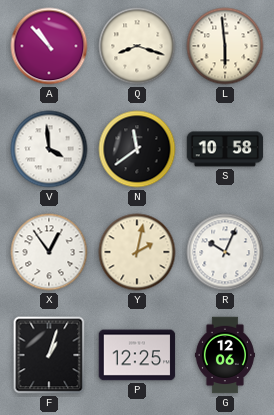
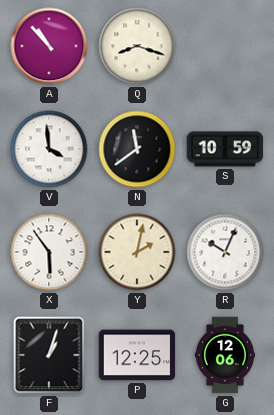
L: 5:59 -> none
S: 10:58 -> 10:59
X: 12:54 -> 5:54
